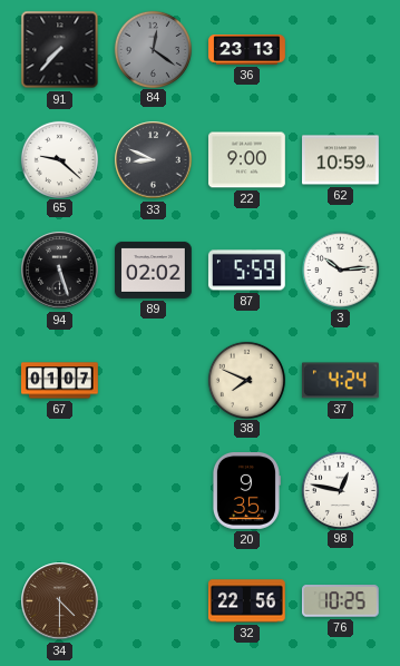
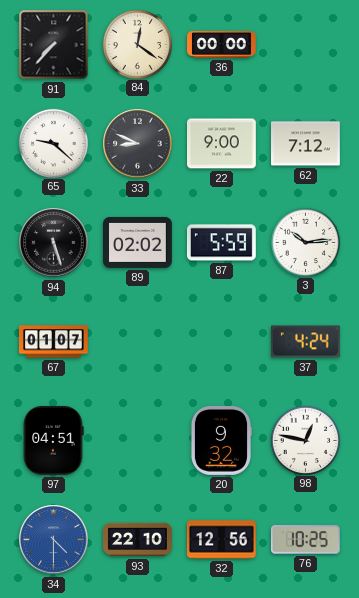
84 dial: grey -> cream
36: 23:13 -> 00:00
62: 10:59 -> 7:12
38: 7:49 -> none
97: none -> 04:51
20: 9:35 -> 9:32
34 dial: brown -> blue
93: none -> 22:10
32: 22:56 -> 12:56
